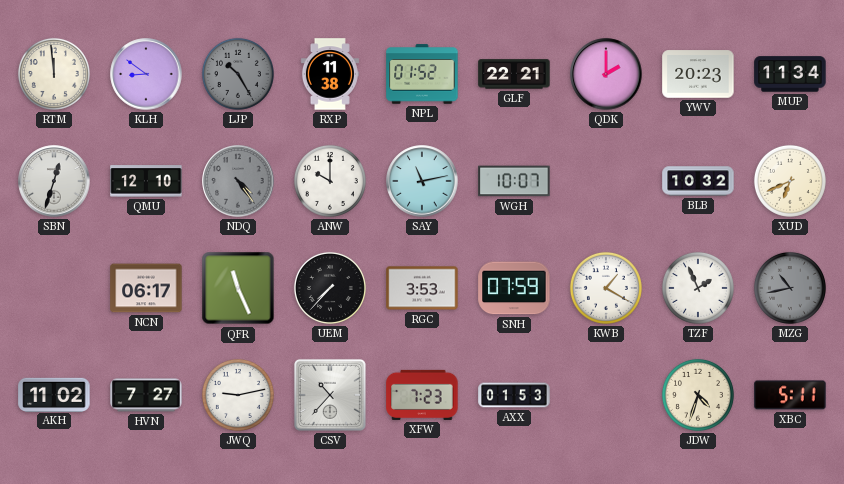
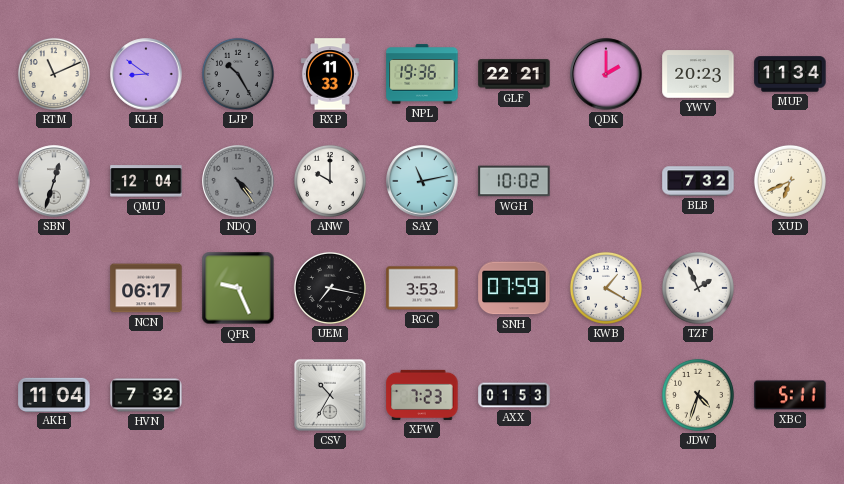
RTM: 11:59 -> 11:11
RXP: 11:38 -> 11:33
NPL: 01:52 -> 19:36
QMU: 12:10 -> 12:04
WGH: 10:07 -> 10:02
BLB: 10:32 -> 7:32
QFR: 11:26 -> 9:26
UEM: 7:37 -> 7:17
MZG: 10:43 -> none
AKH: 11:02 -> 11:04
HVN: 7:27 -> 7:32
JWQ: 9:13 -> none
CSV: 10:37 -> 10:35
